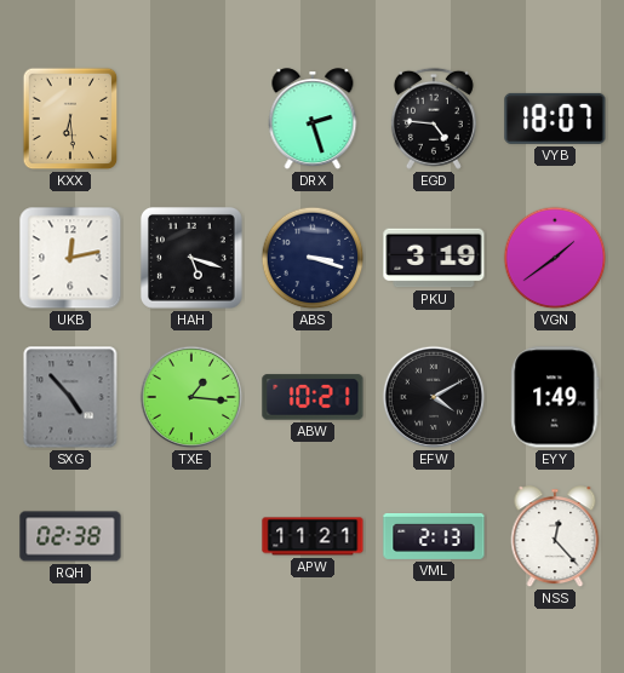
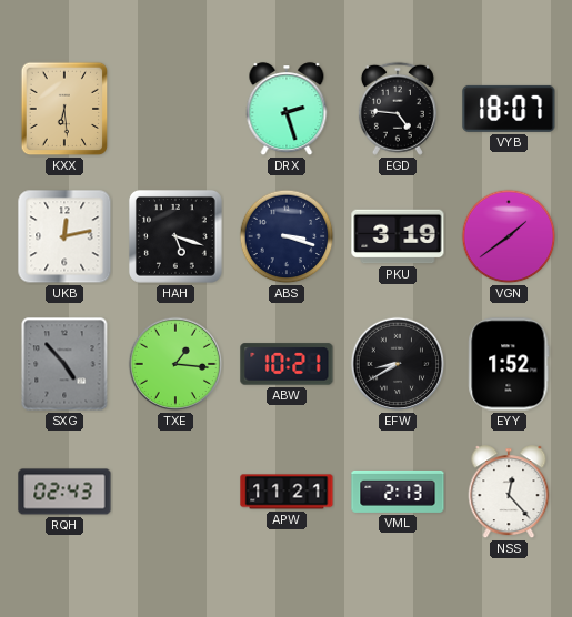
EFW: 4:10 -> 8:40
EYY: 1:49 -> 1:52
RQH: 02:38 -> 02:43
